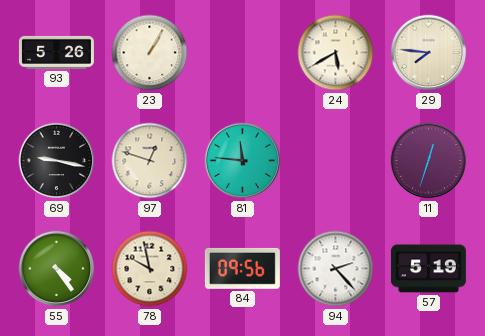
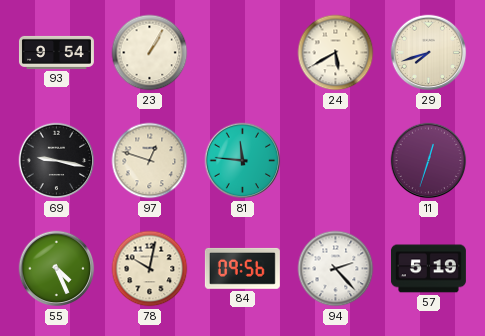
93: 5:26 -> 9:54
29: 7:46 -> 7:42
55: 4:24 -> 4:26
78: 9:58 -> 10:02
